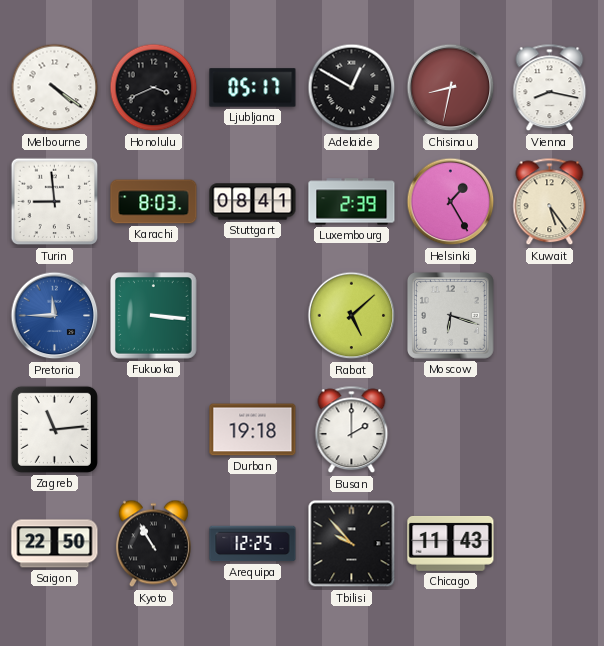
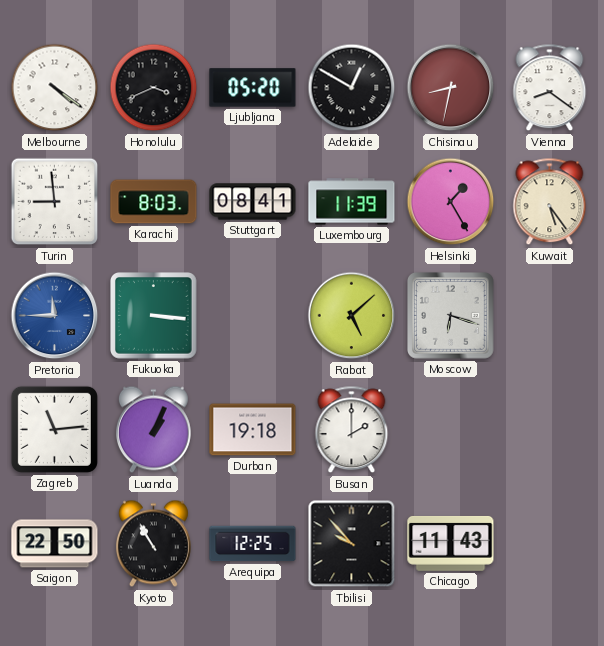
Ljubljana: 05:17 -> 05:20
Vienna: 8:17 -> 8:21
Luxembourg: 2:39 -> 11:39
Luanda: none -> 1:04
